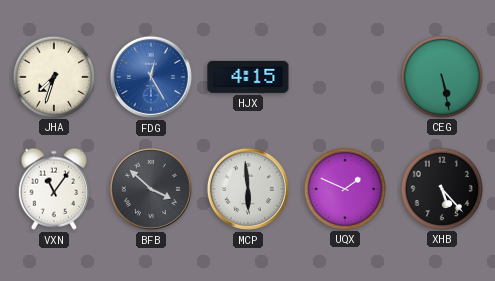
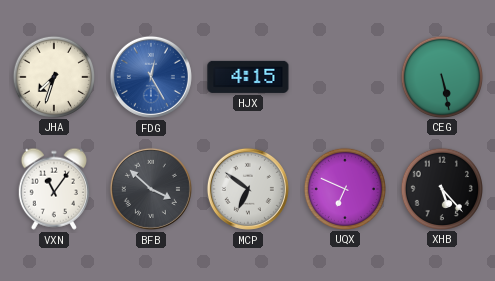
MCP: 5:59 -> 6:51
UQX: 1:49 -> 6:49
